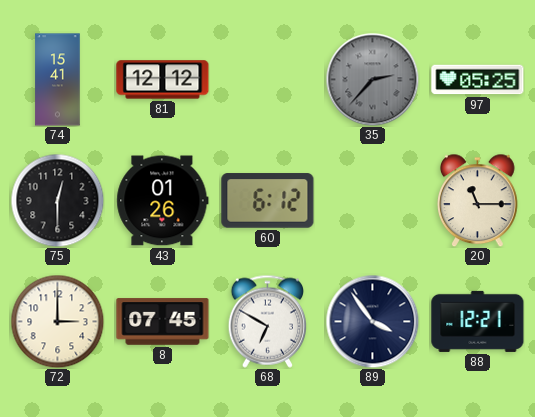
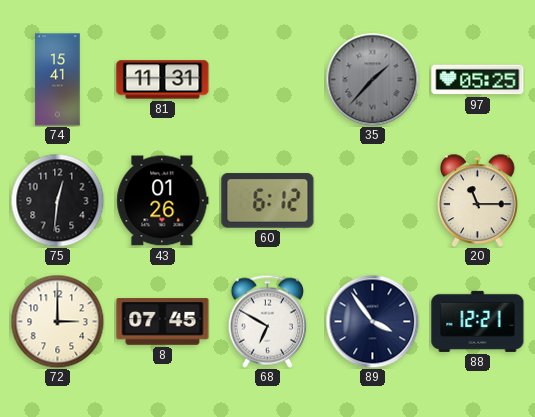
81: 12:12 -> 11:31
35: 2:37 -> 1:37
75: 12:30 -> 12:31
